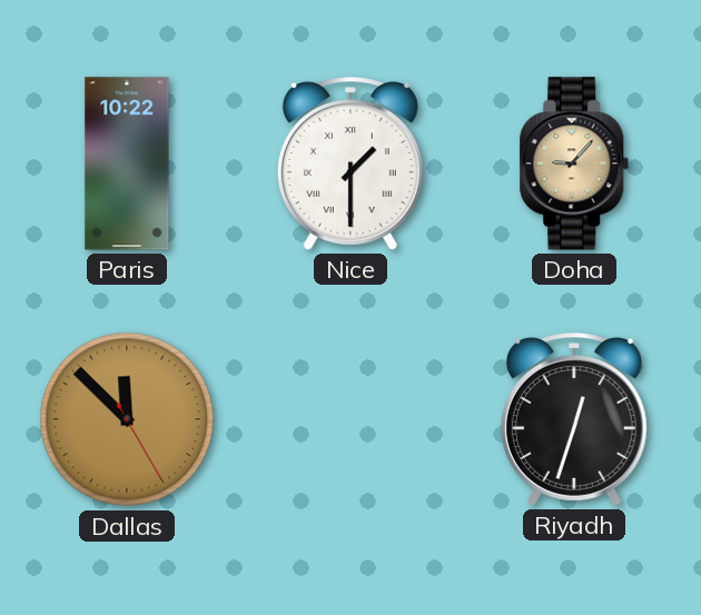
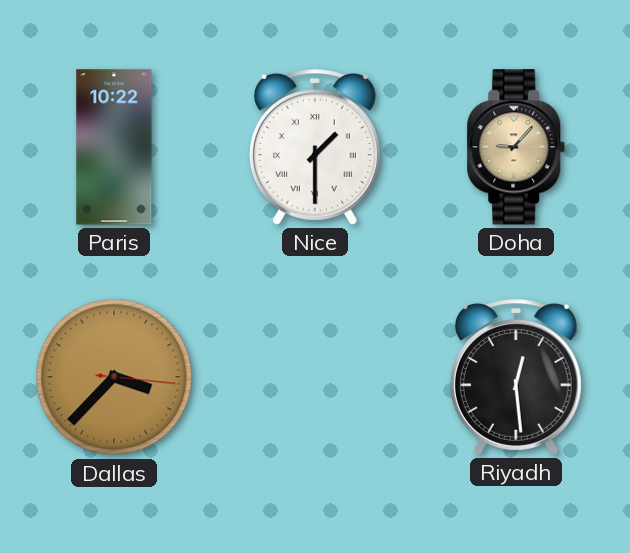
Dallas: 11:52 -> 3:37
Riyadh: 12:33 -> 12:29
